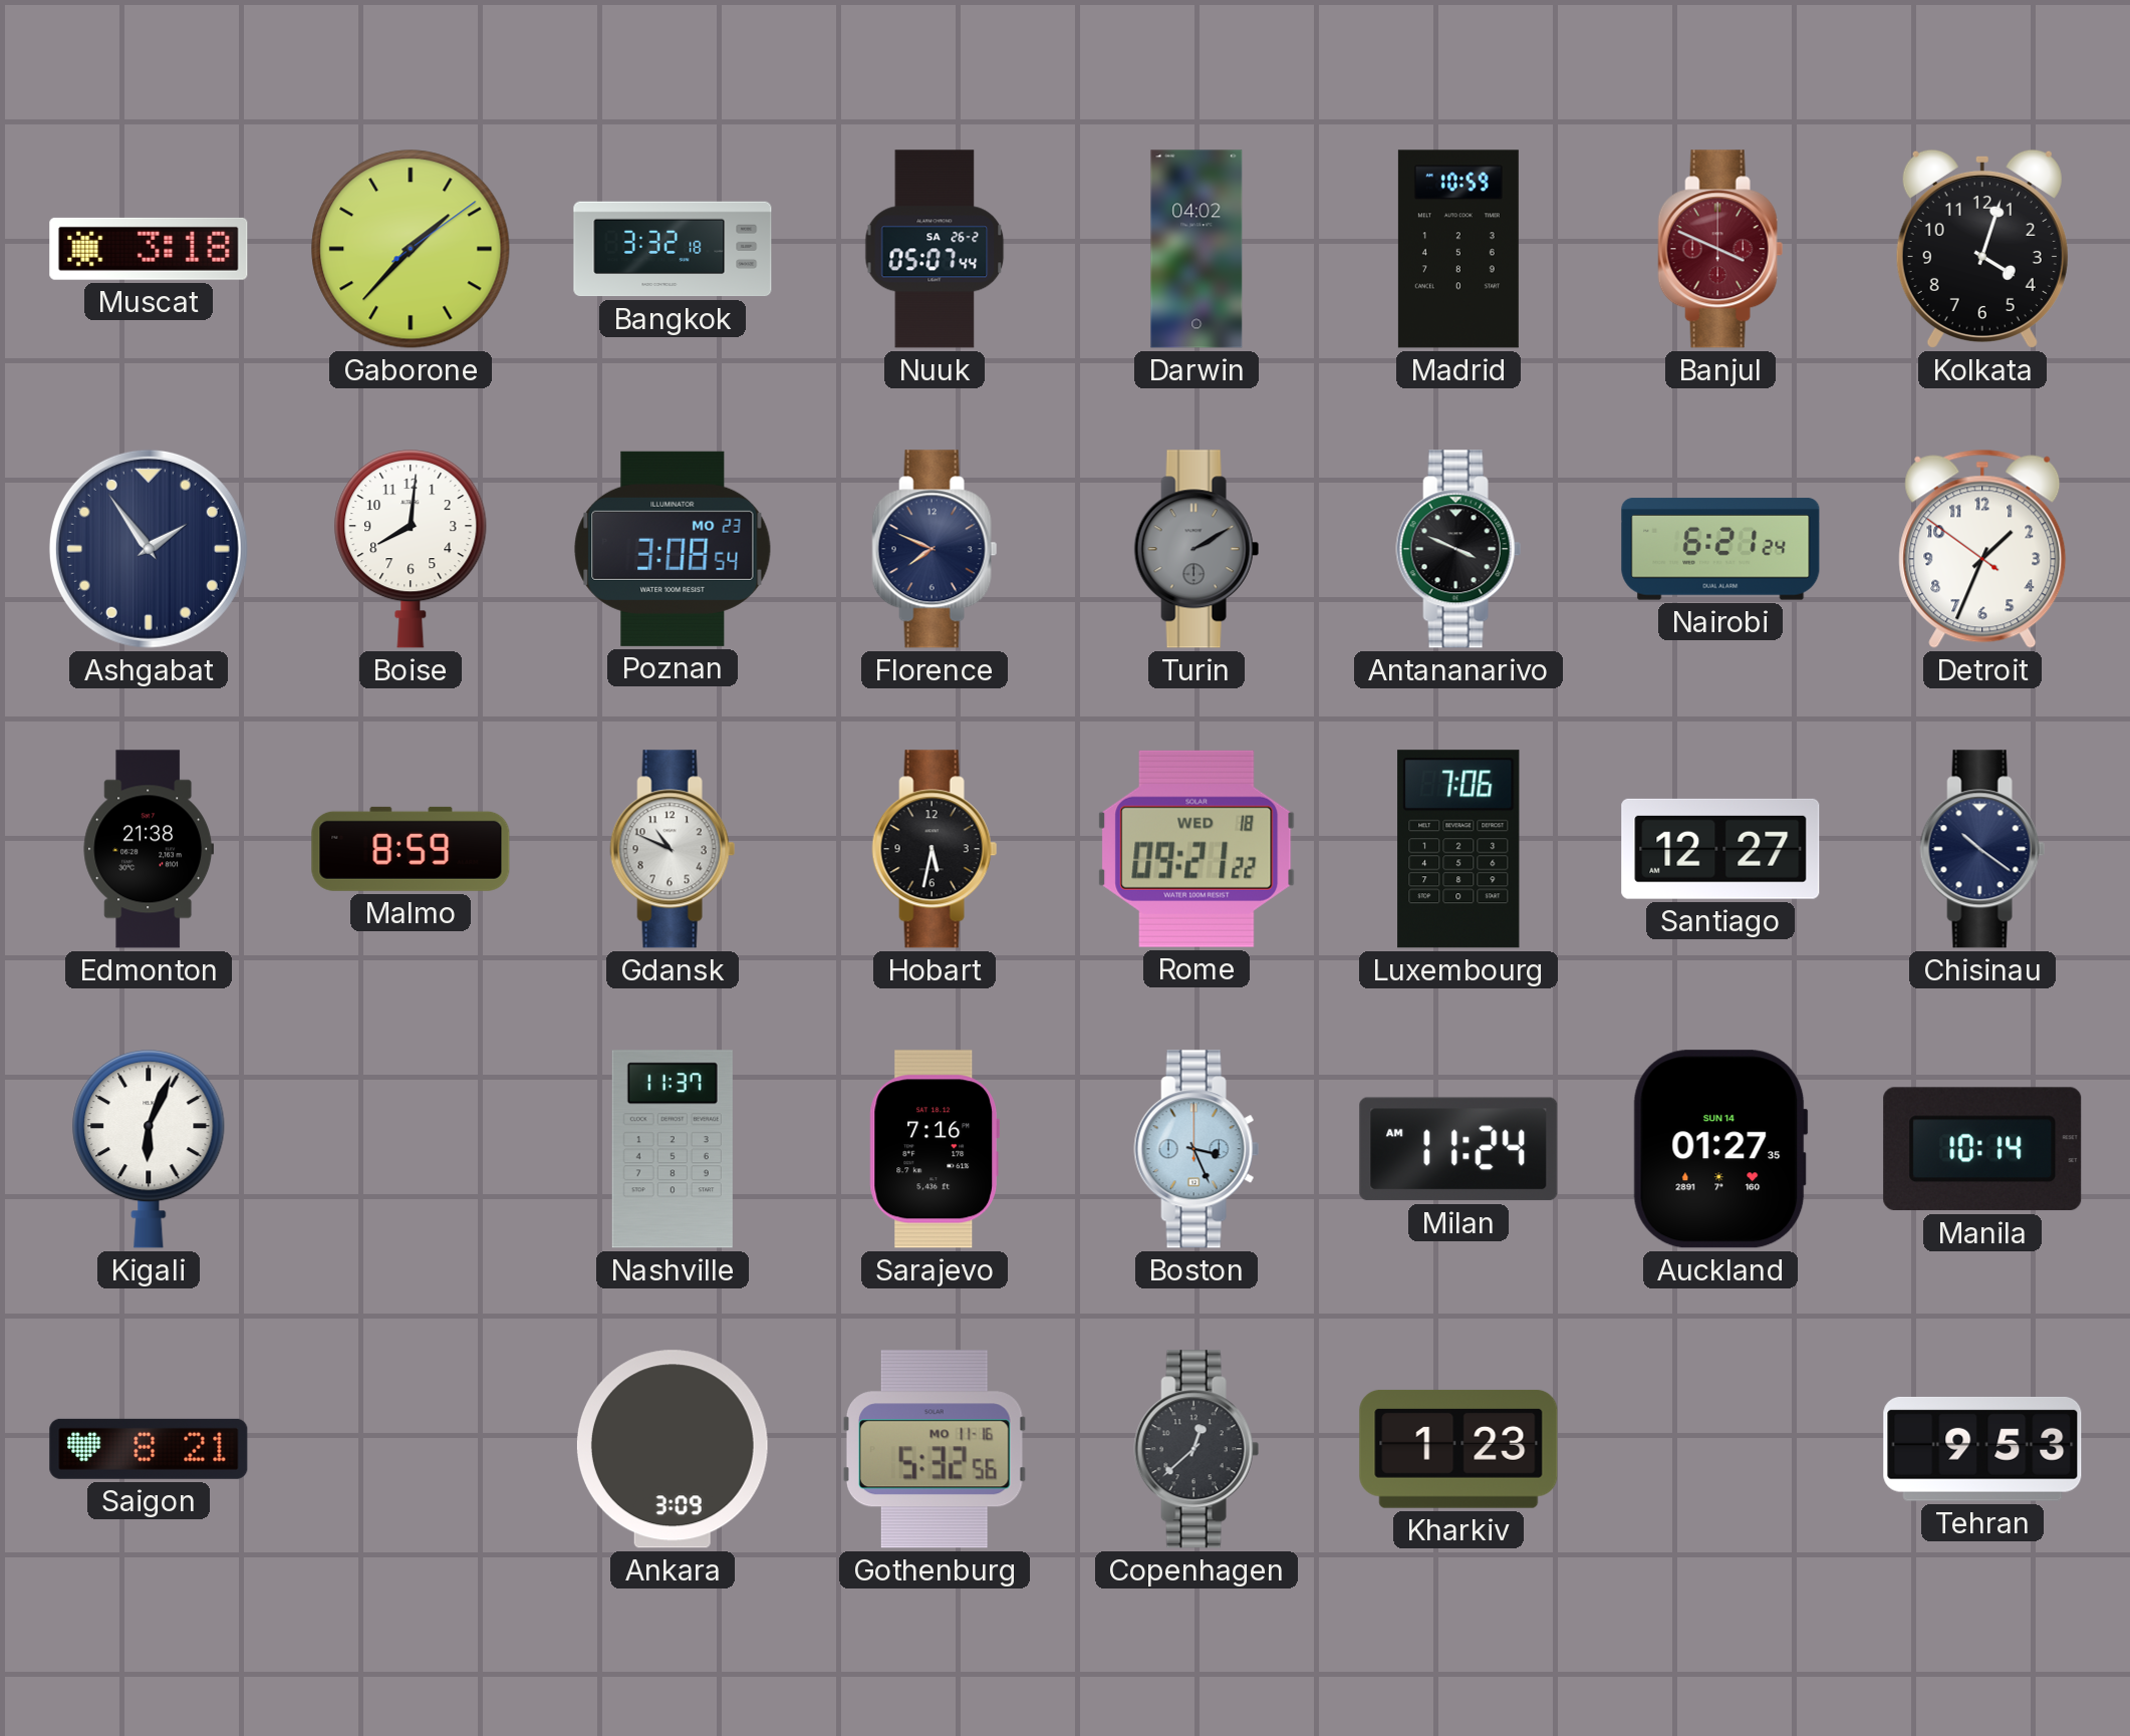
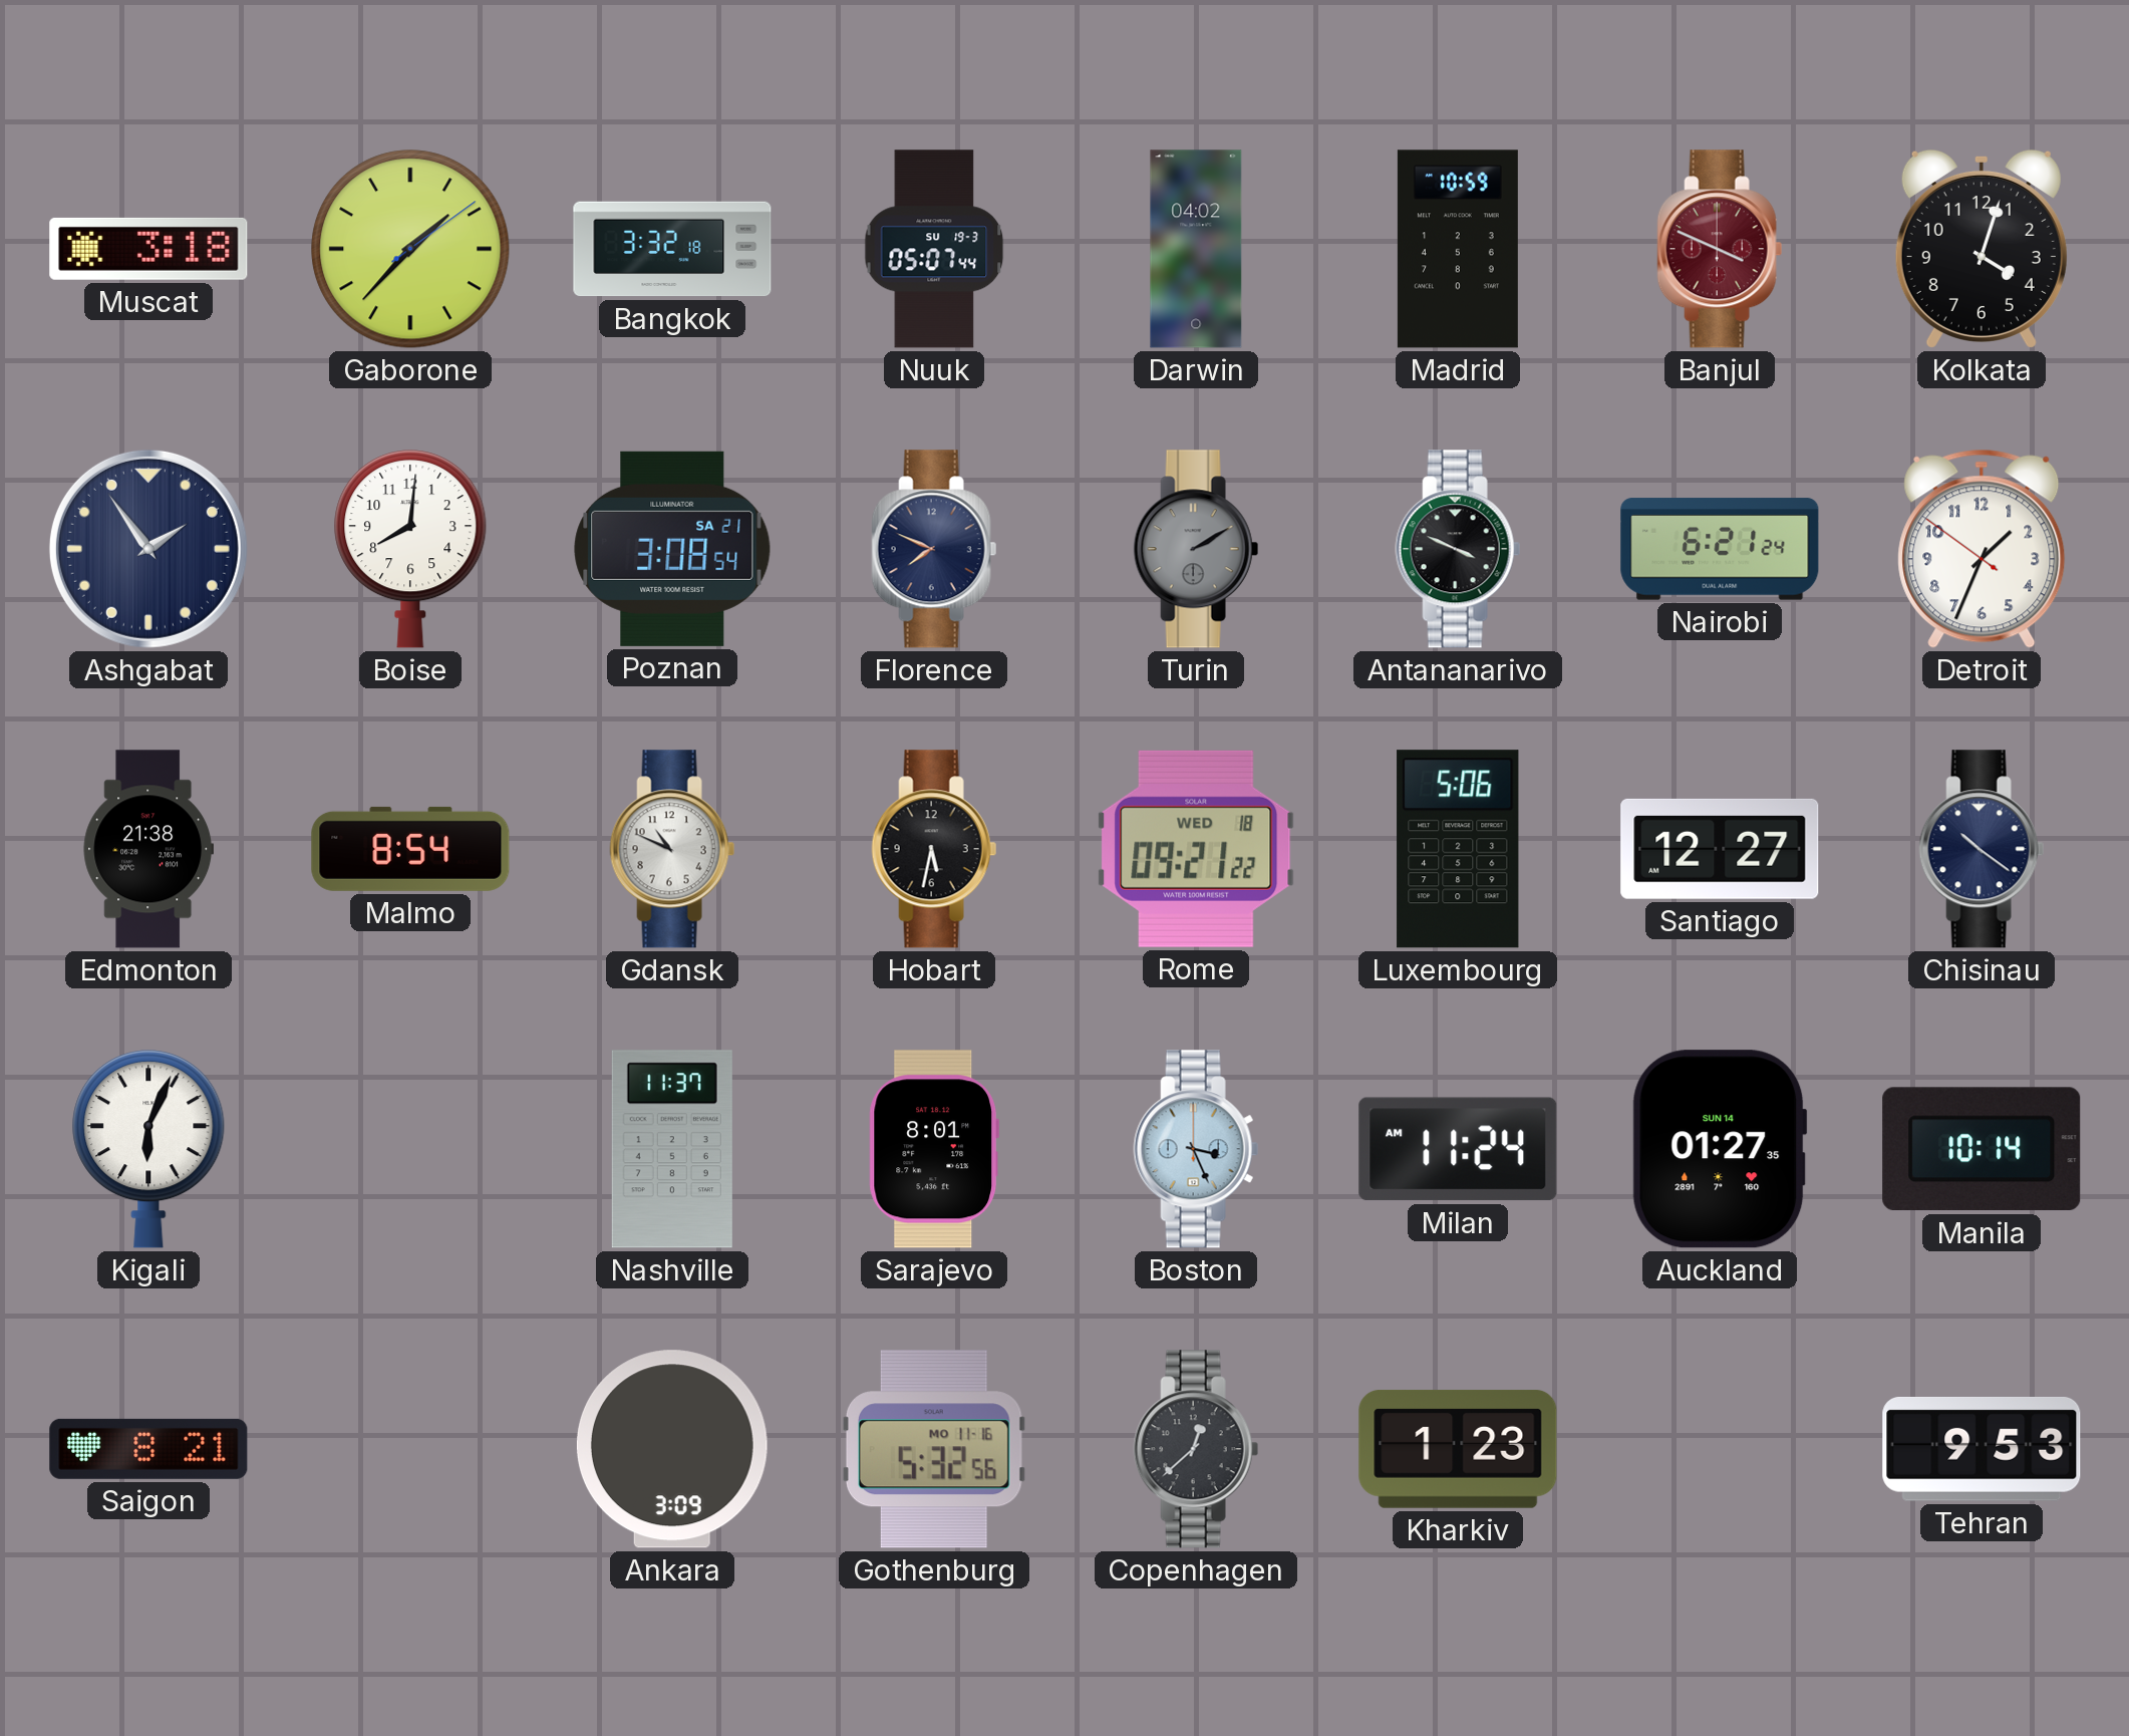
Nuuk date: SA 26-2 -> SU 19-3
Poznan date: MO 23 -> SA 21
Malmo: 8:59 -> 8:54
Luxembourg: 7:06 -> 5:06
Sarajevo: 7:16 -> 8:01
